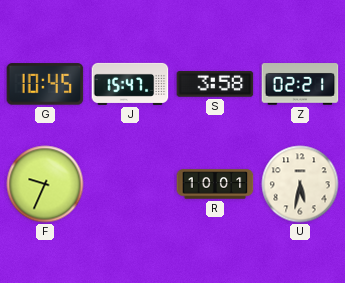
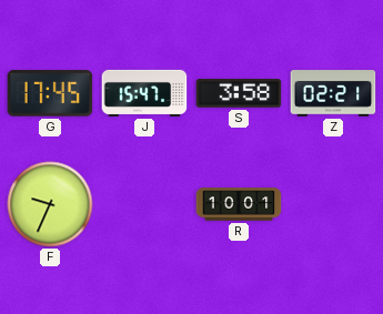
G: 10:45 -> 17:45
U: 5:32 -> none
